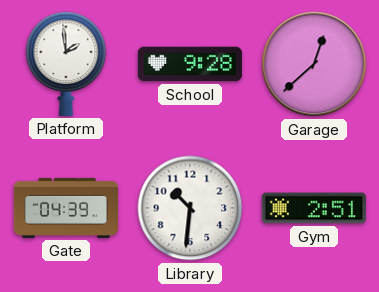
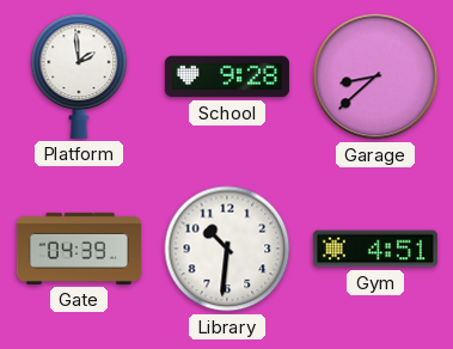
Garage: 12:38 -> 8:38
Gym: 2:51 -> 4:51
